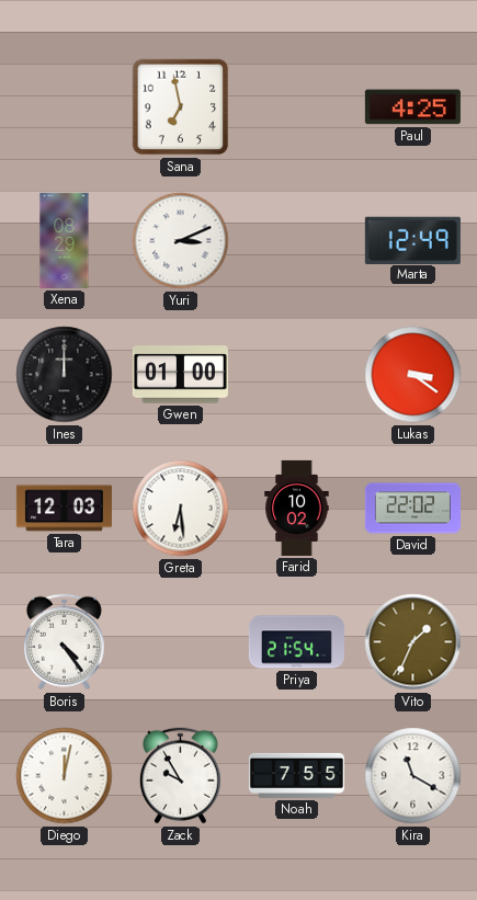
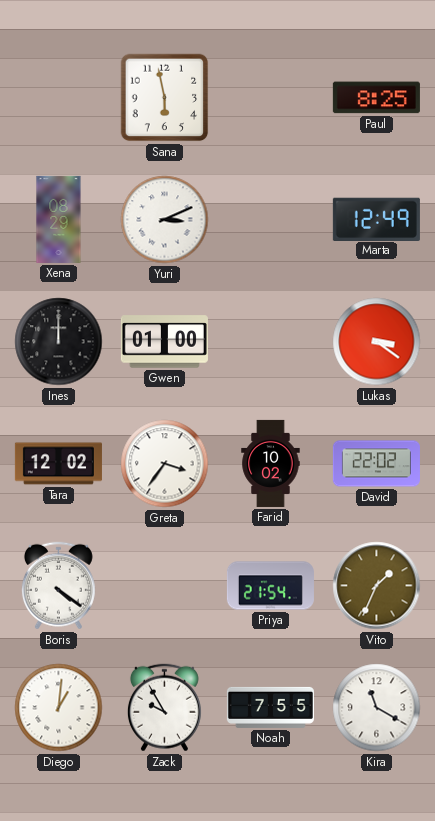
Sana: 6:58 -> 5:58
Paul: 4:25 -> 8:25
Tara: 12:03 -> 12:02
Greta: 6:29 -> 3:36
Boris: 4:24 -> 4:21
Diego: 12:02 -> 1:01
